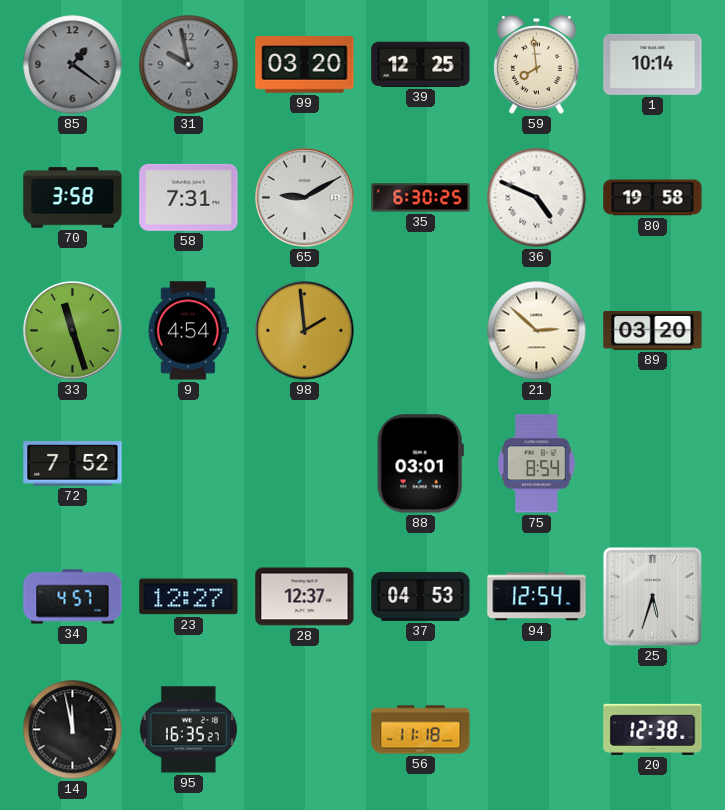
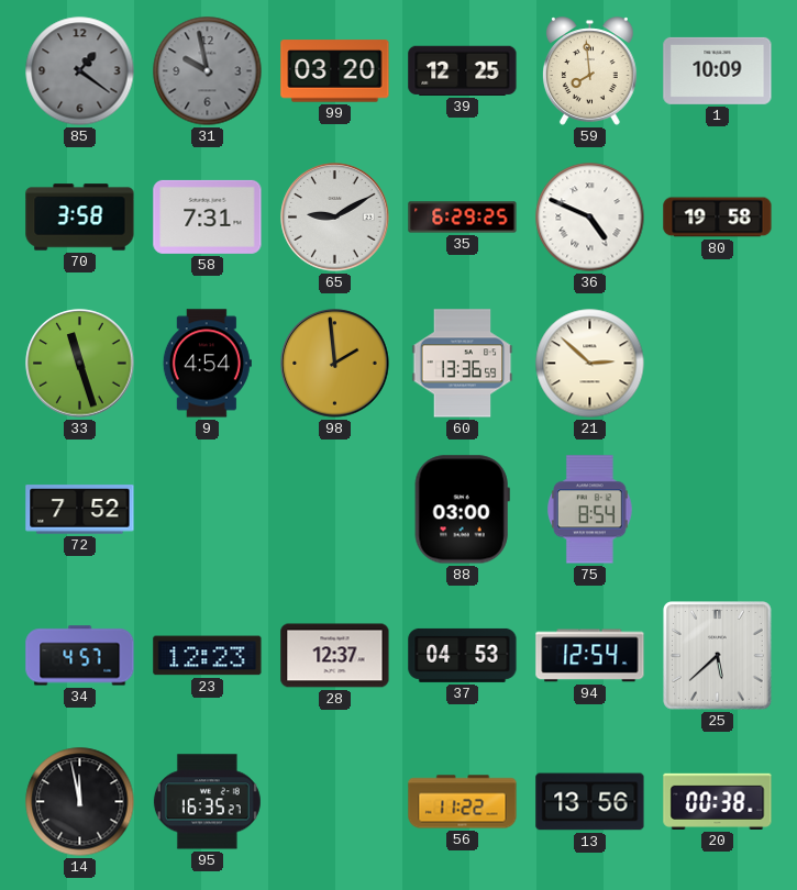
1: 10:14 -> 10:09
35: 6:30 -> 6:29
60: none -> 13:36
89: 03:20 -> none
88: 03:01 -> 03:00
23: 12:27 -> 12:23
25: 5:33 -> 5:38
56: 11:18 -> 11:22
13: none -> 13:56
20: 12:38 -> 00:38
